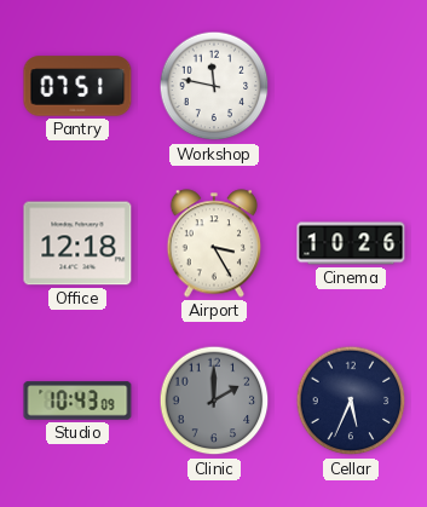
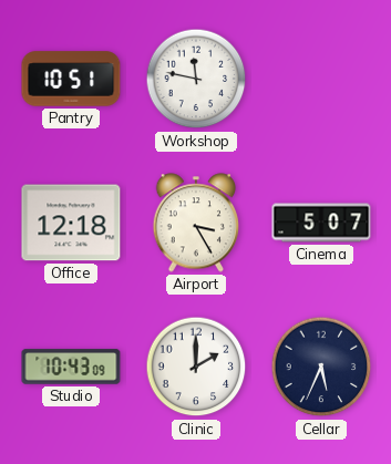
Pantry: 07:51 -> 10:51
Cinema: 10:26 -> 5:07
Clinic dial: grey -> white
